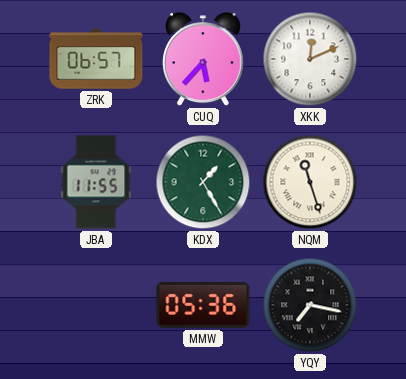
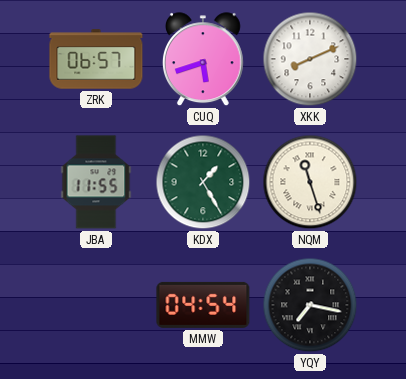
CUQ: 5:37 -> 5:42
XKK: 12:11 -> 8:11
MMW: 05:36 -> 04:54
